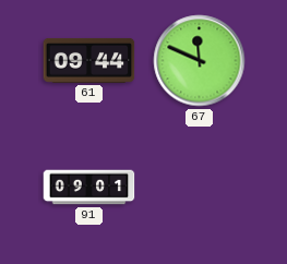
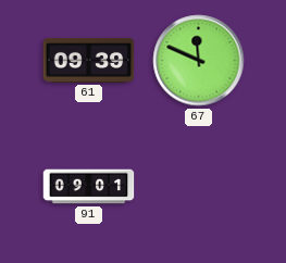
61: 09:44 -> 09:39
